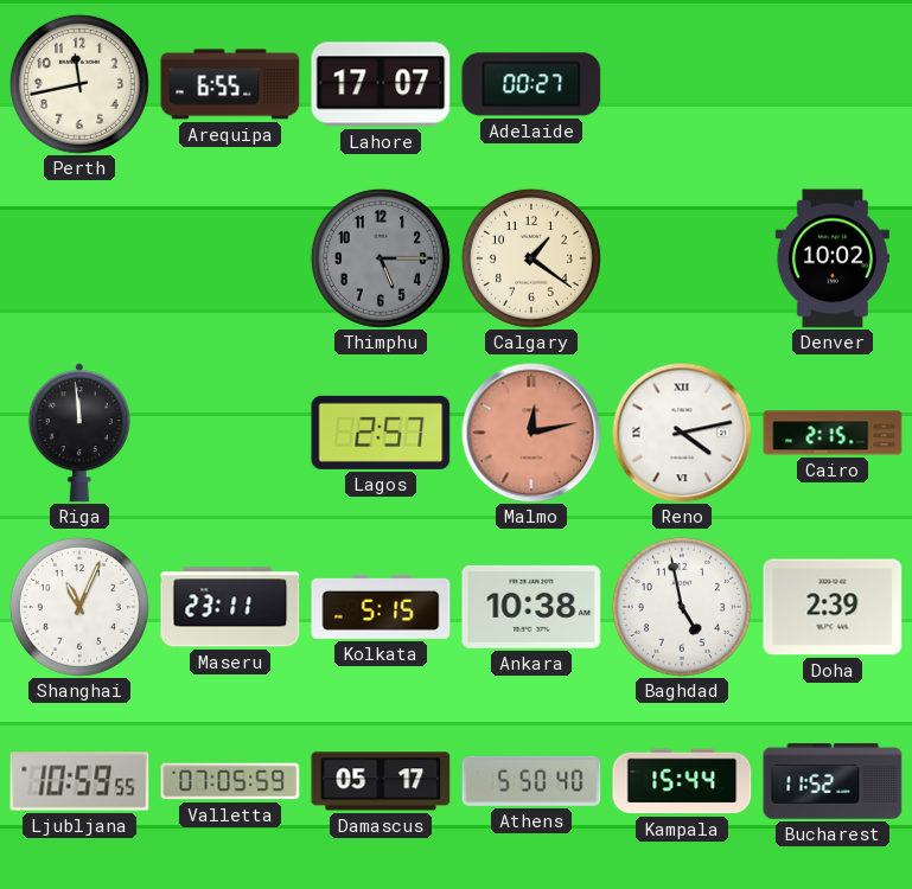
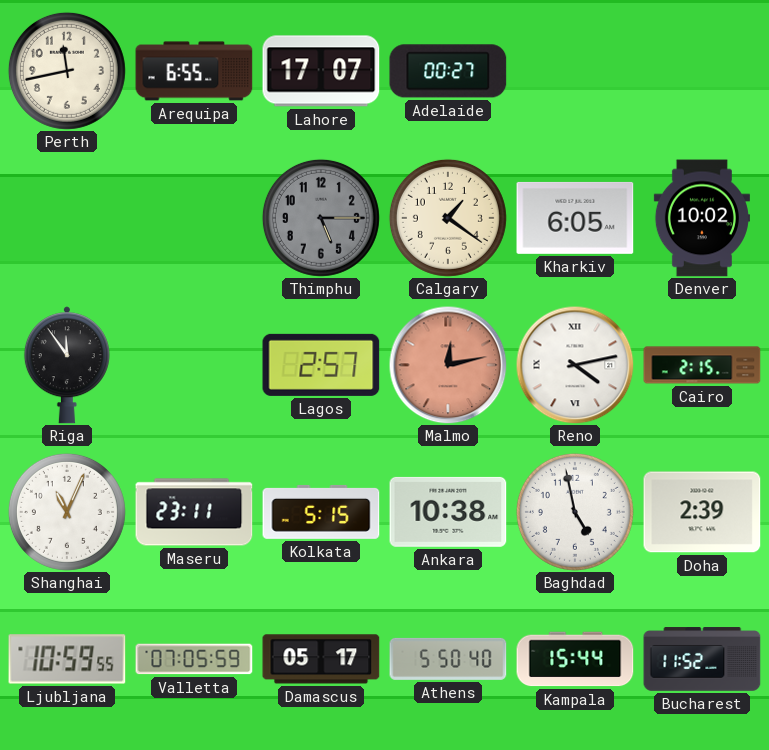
Kharkiv: none -> 6:05
Riga: 11:59 -> 11:54
